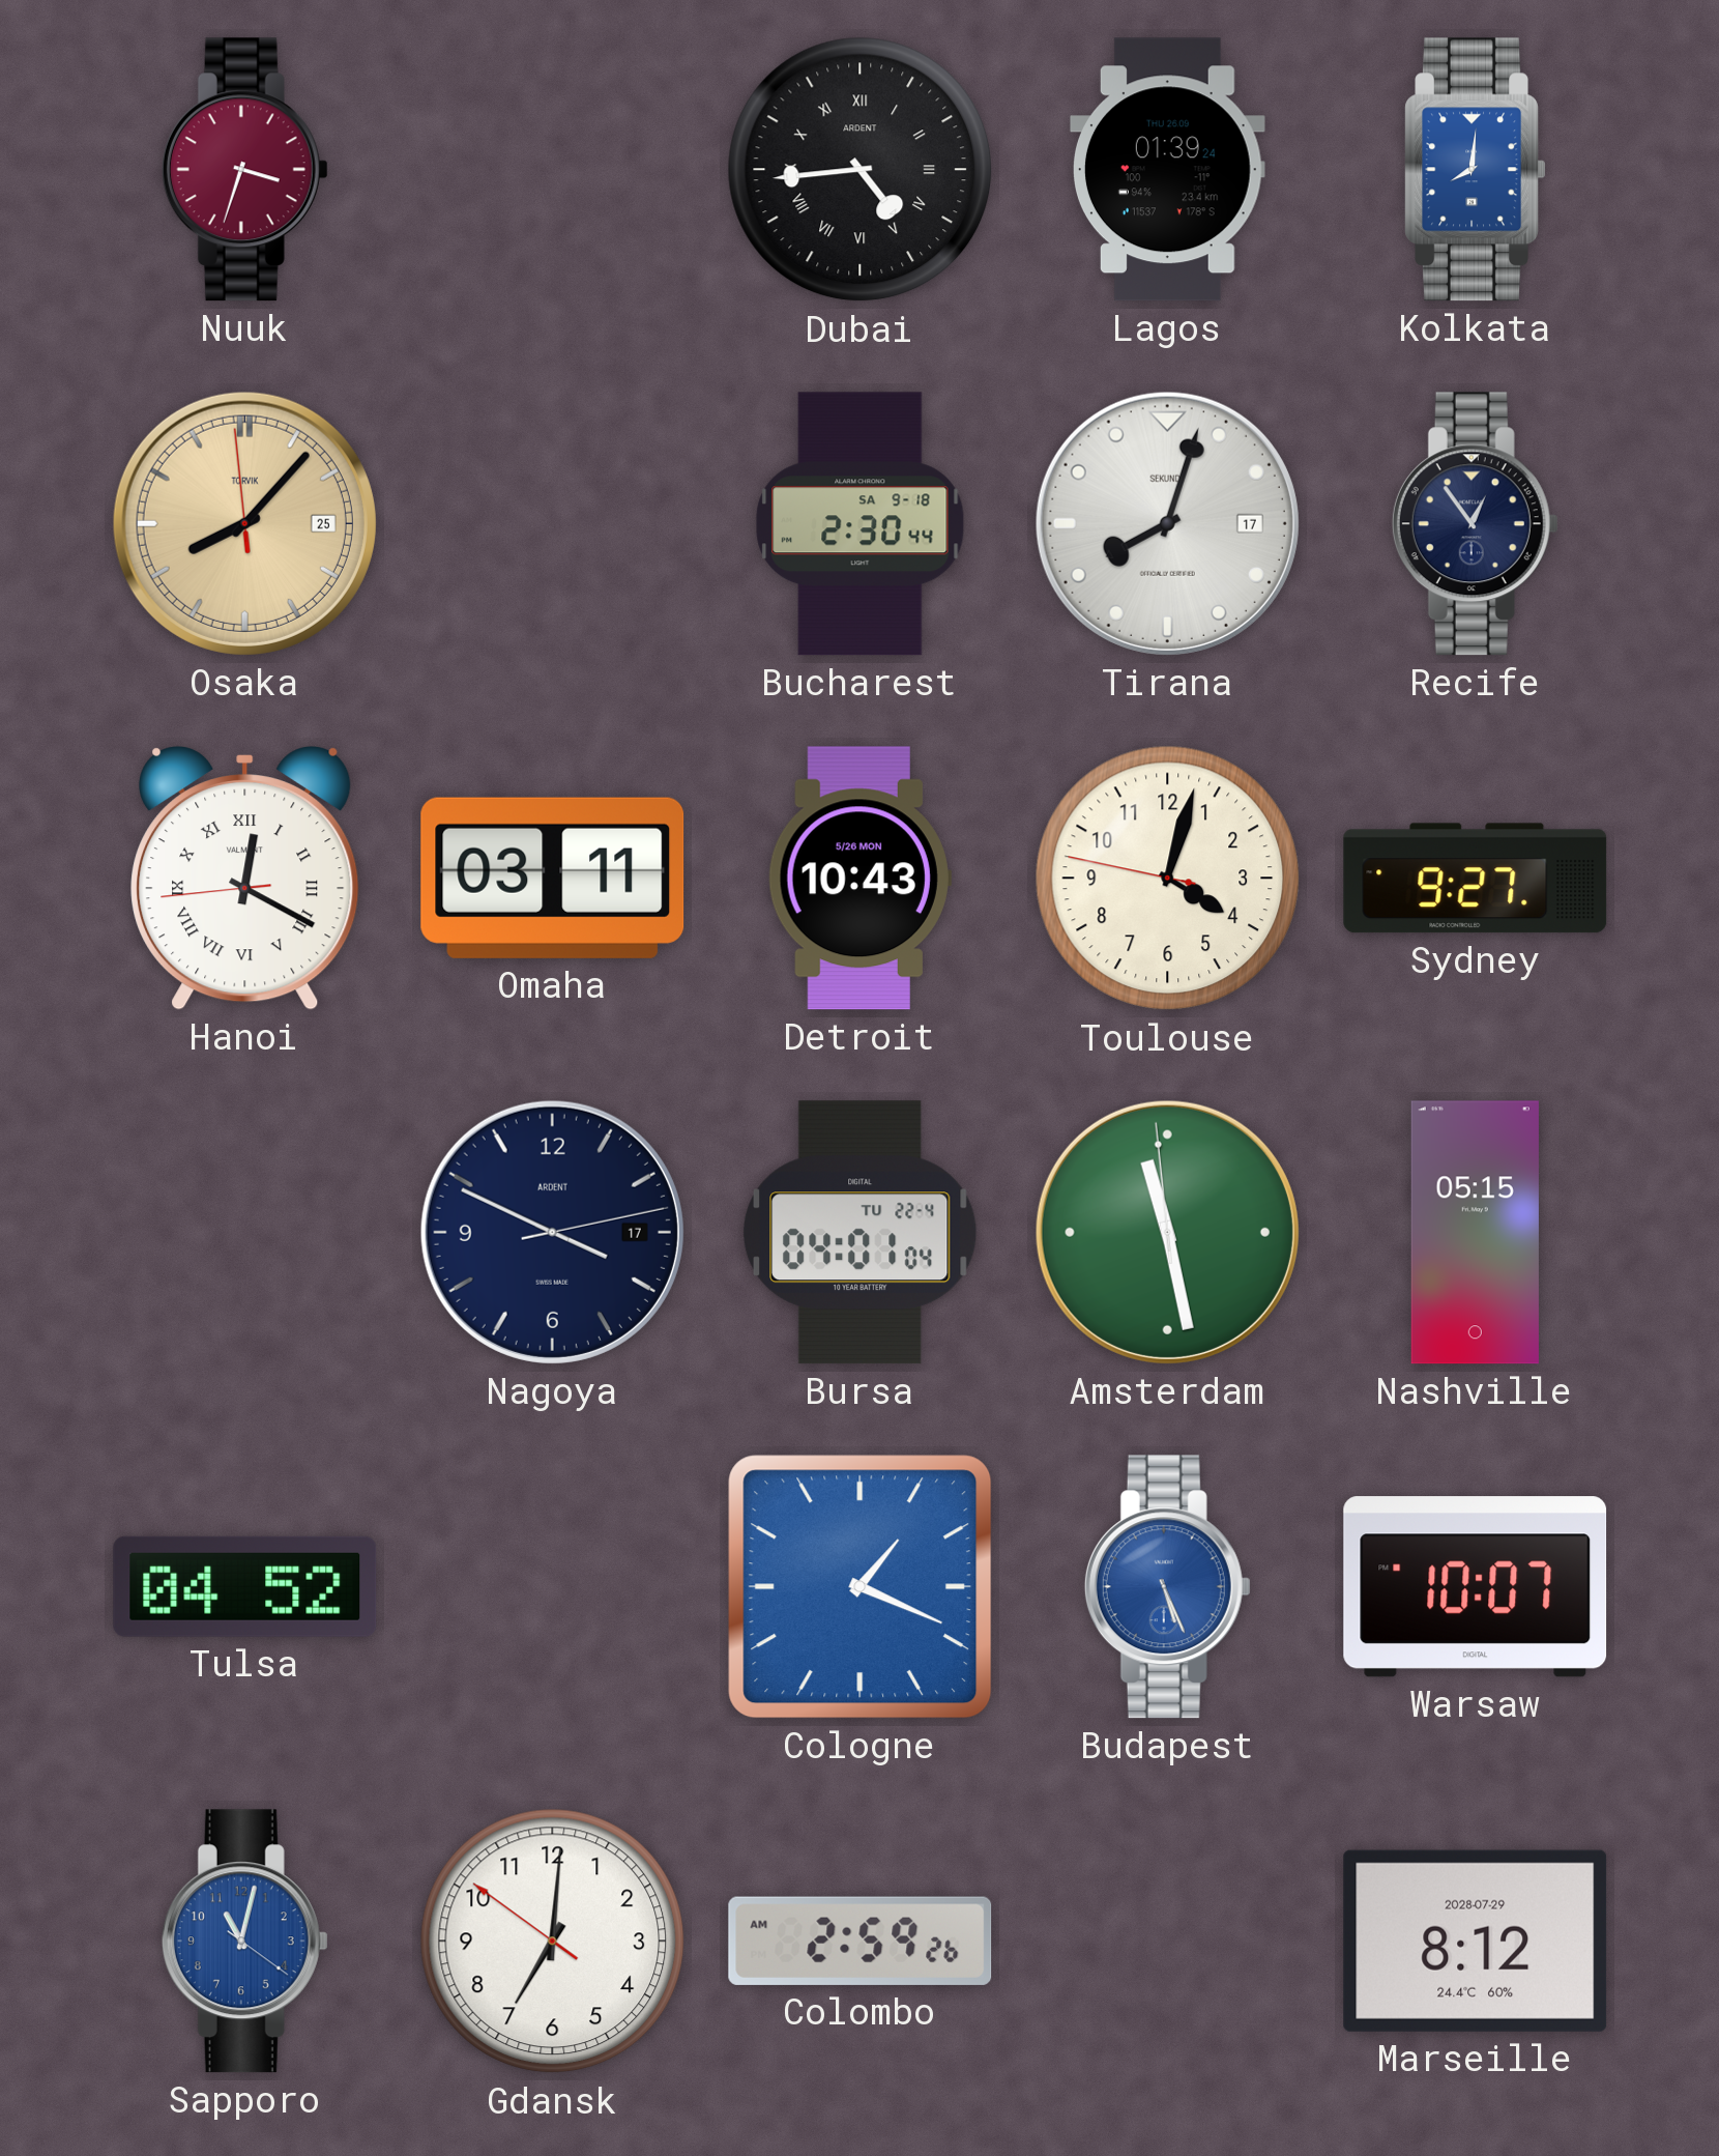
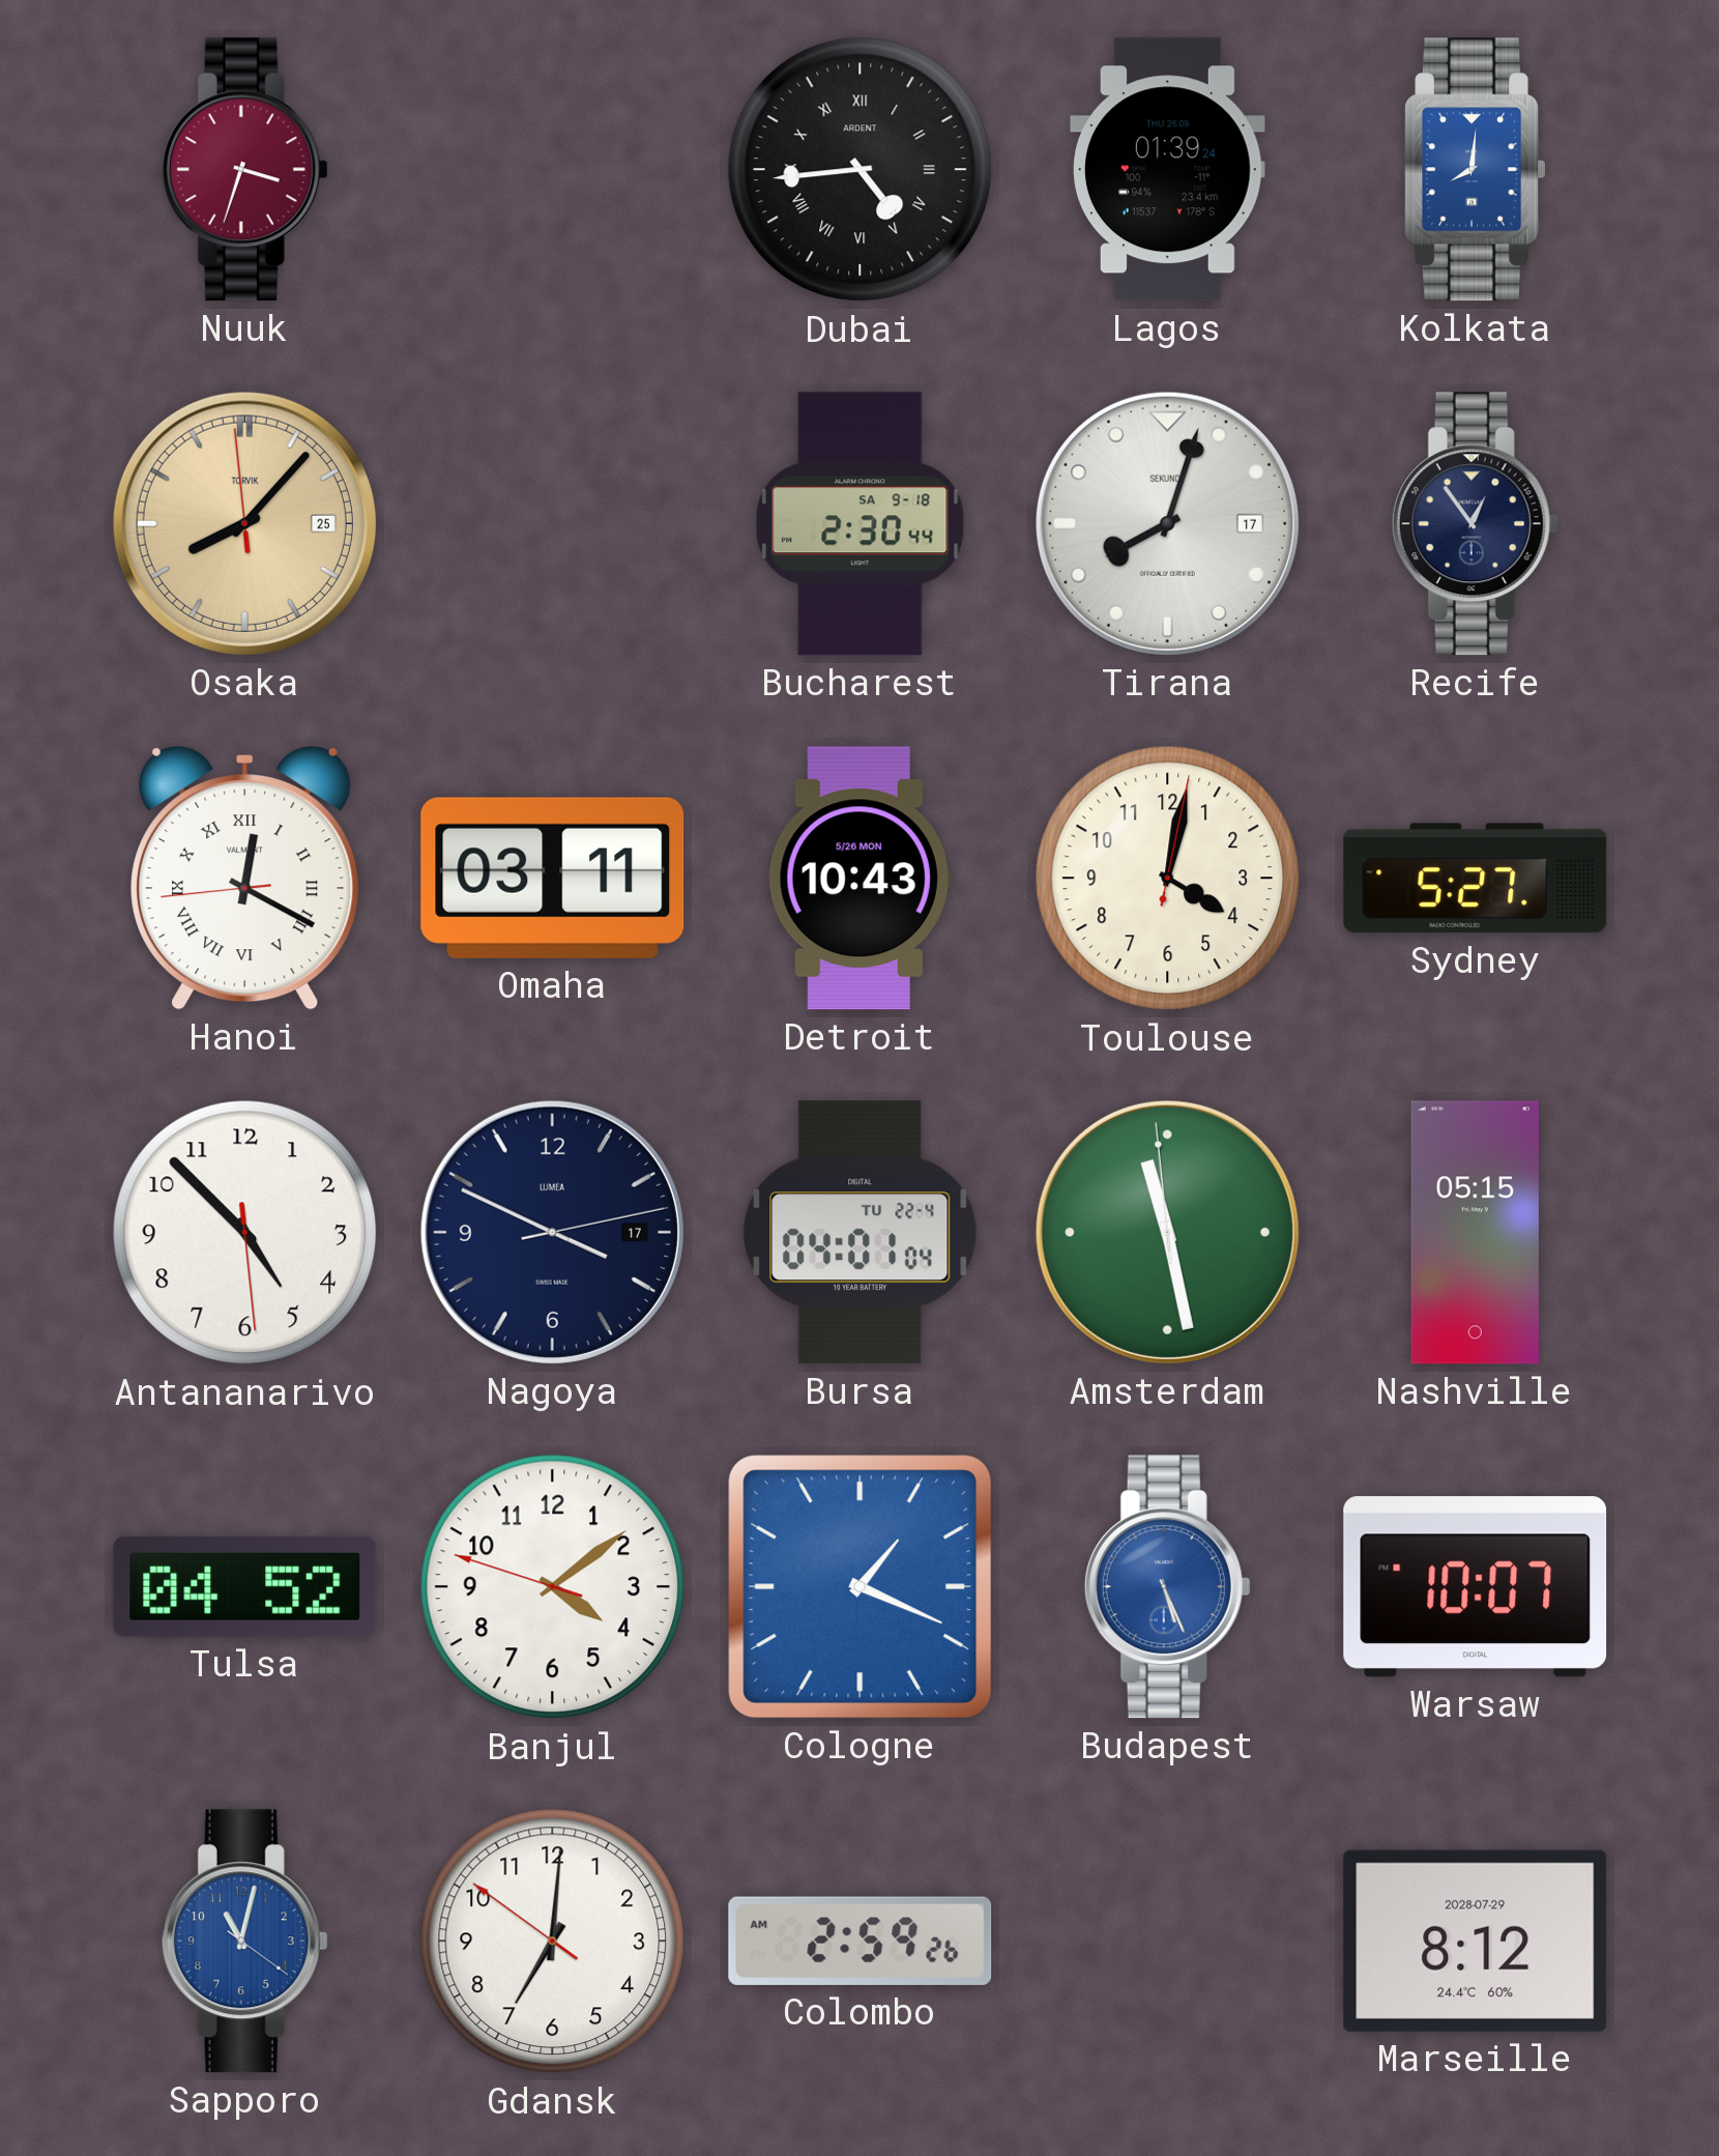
Toulouse: 4:02:47 -> 4:02:02
Sydney: 9:27 -> 5:27
Antananarivo: none -> 4:52
Nagoya brand: ARDENT -> LUMEA
Banjul: none -> 4:08
